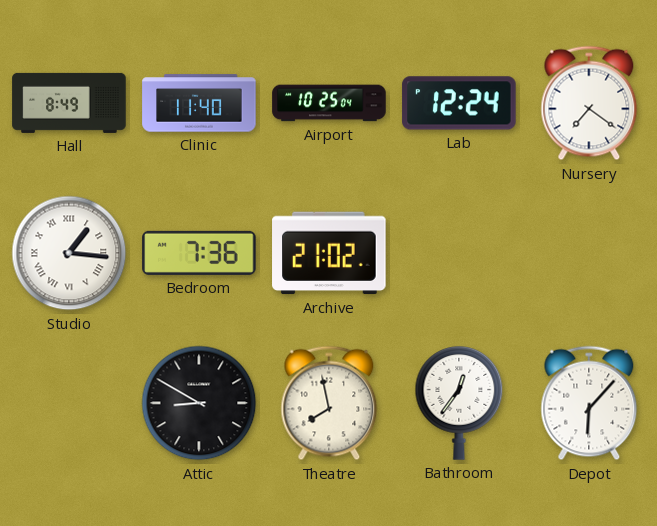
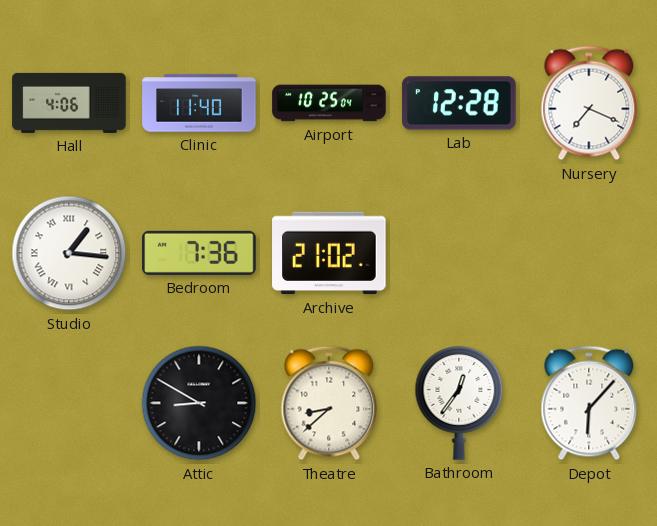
Hall: 8:49 -> 4:06
Lab: 12:24 -> 12:28
Nursery: 7:21 -> 7:19
Theatre: 7:58 -> 8:38
